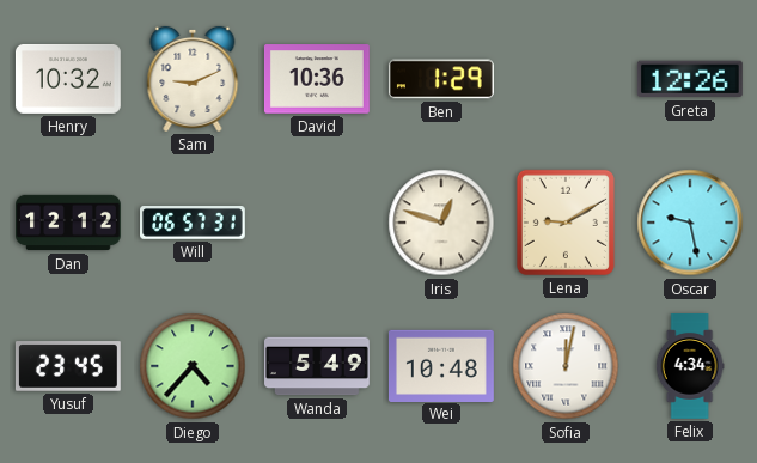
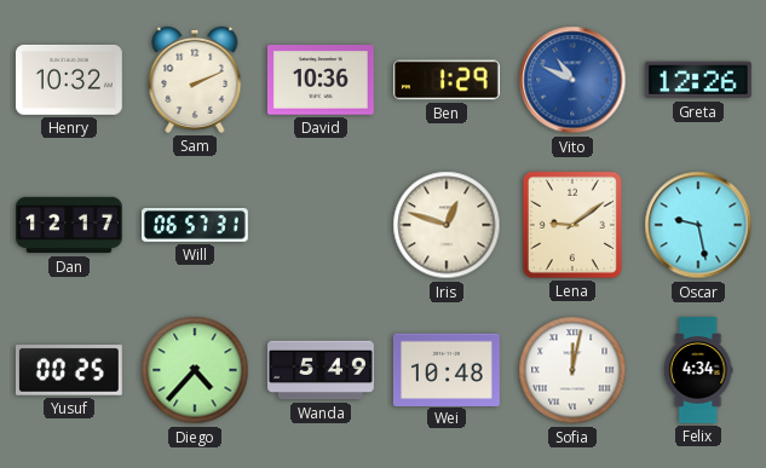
Sam: 9:11 -> 2:11
Vito: none -> 10:49
Dan: 12:12 -> 12:17
Lena: 9:10 -> 9:09
Yusuf: 23:45 -> 00:25
